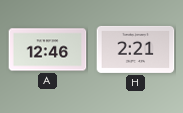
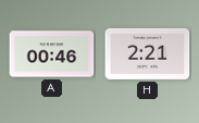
A: 12:46 -> 00:46
